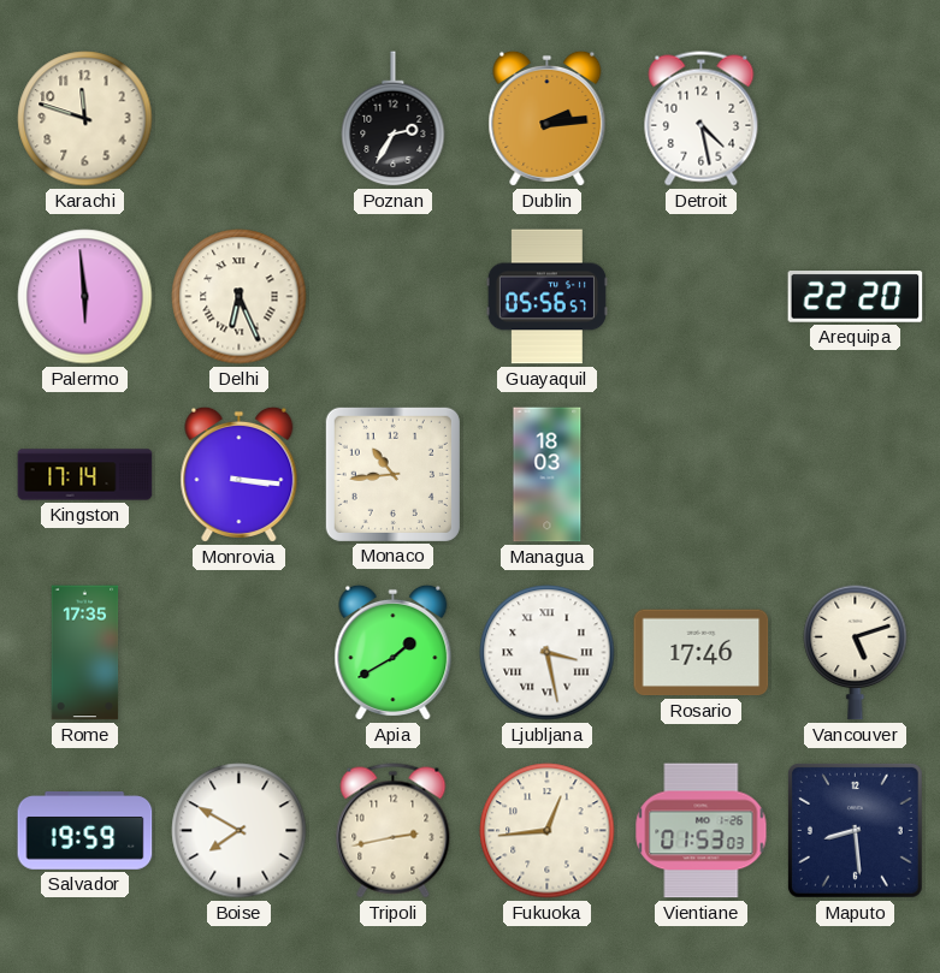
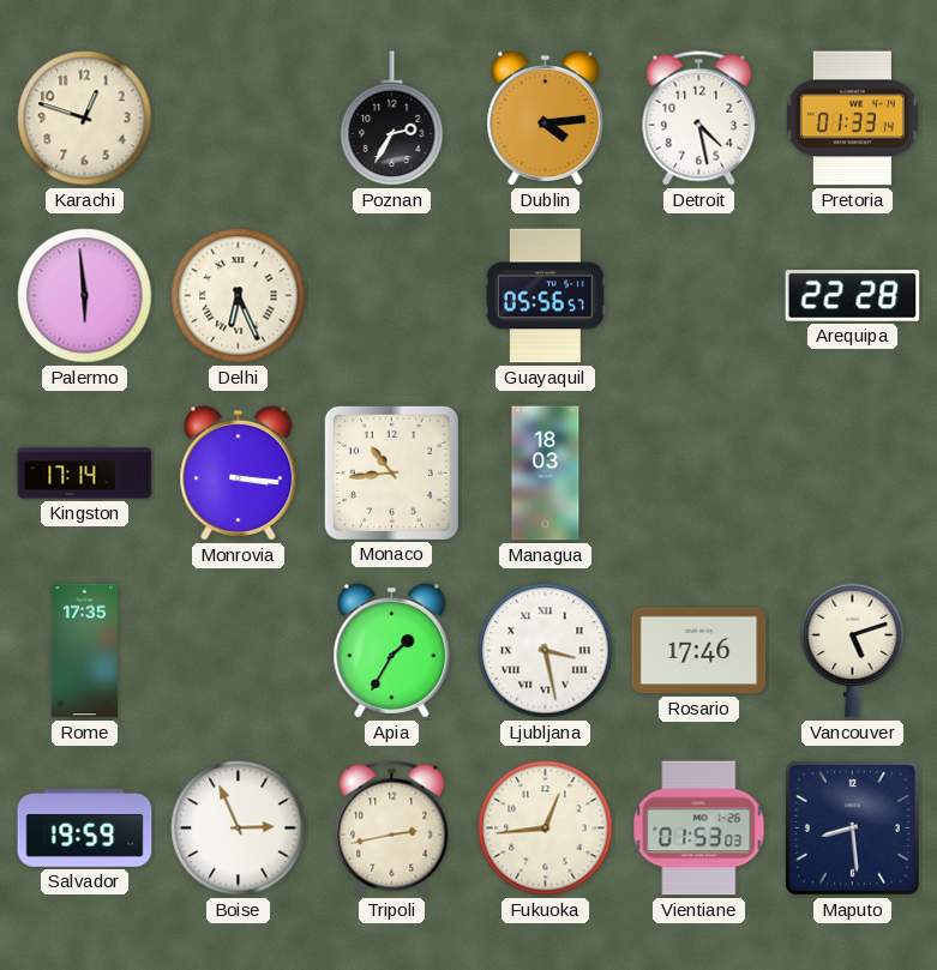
Karachi: 11:48 -> 12:48
Dublin: 2:14 -> 4:14
Pretoria: none -> 01:33
Arequipa: 22:20 -> 22:28
Apia: 1:40 -> 1:35
Boise: 7:50 -> 2:56
